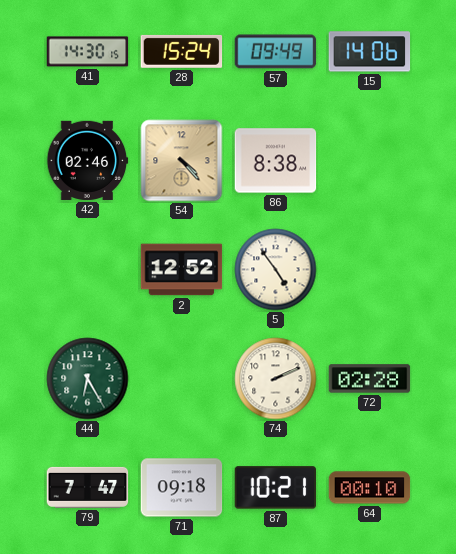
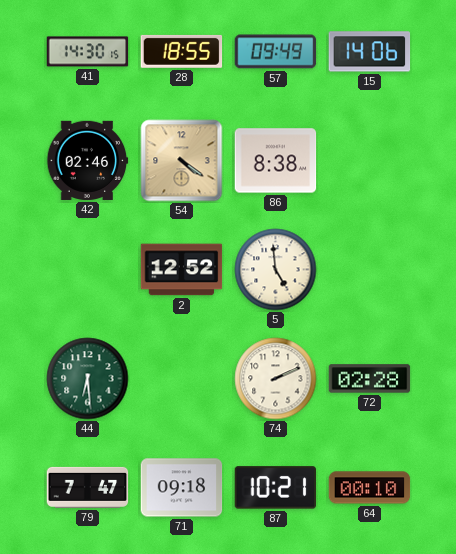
28: 15:24 -> 18:55
54: 4:23 -> 4:21
5: 4:54 -> 4:59
44: 6:25 -> 6:29
